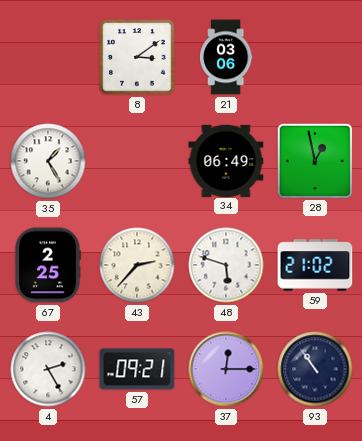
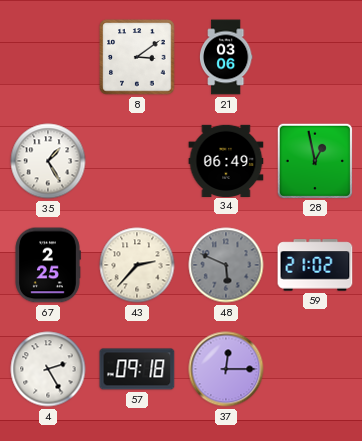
48: 5:48 -> 5:49
48 dial: white -> grey
57: 09:21 -> 09:18
93: 10:54 -> none
